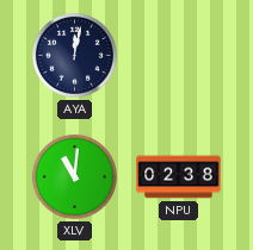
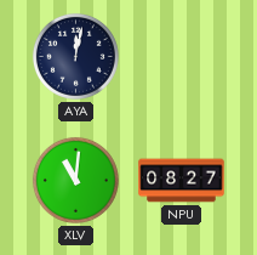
NPU: 02:38 -> 08:27
